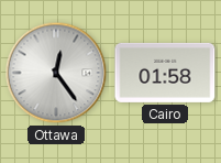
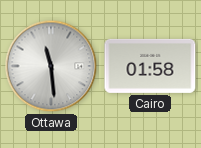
Ottawa: 12:24 -> 11:29
